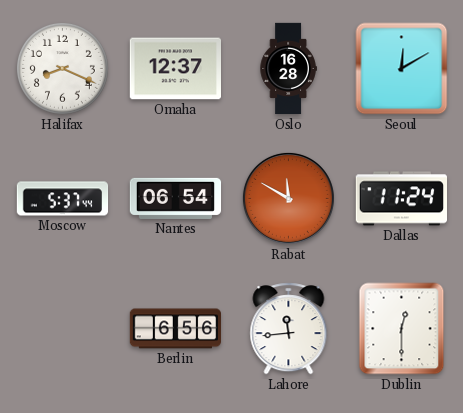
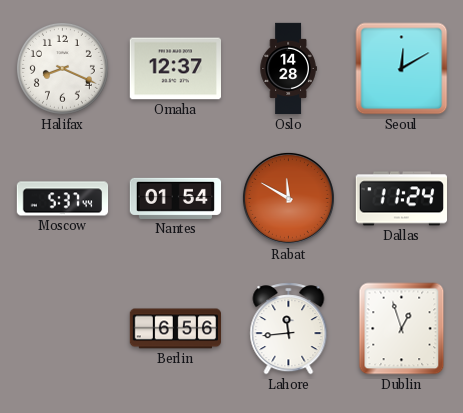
Oslo: 16:28 -> 14:28
Nantes: 06:54 -> 01:54
Dublin: 12:30 -> 12:57
